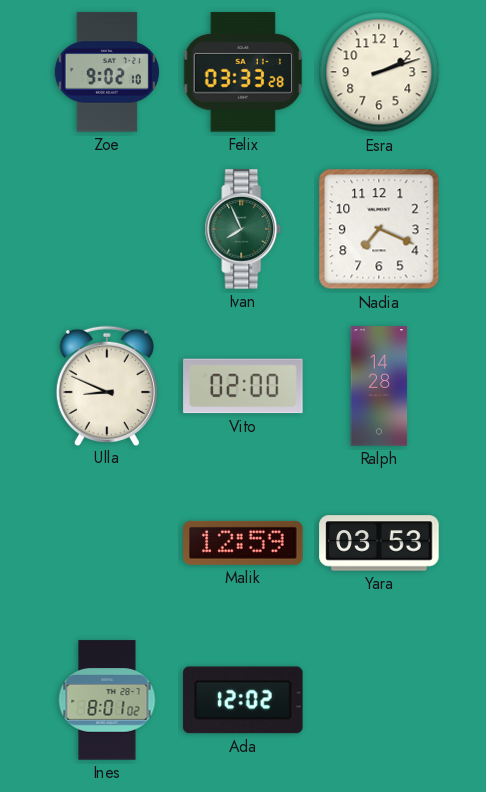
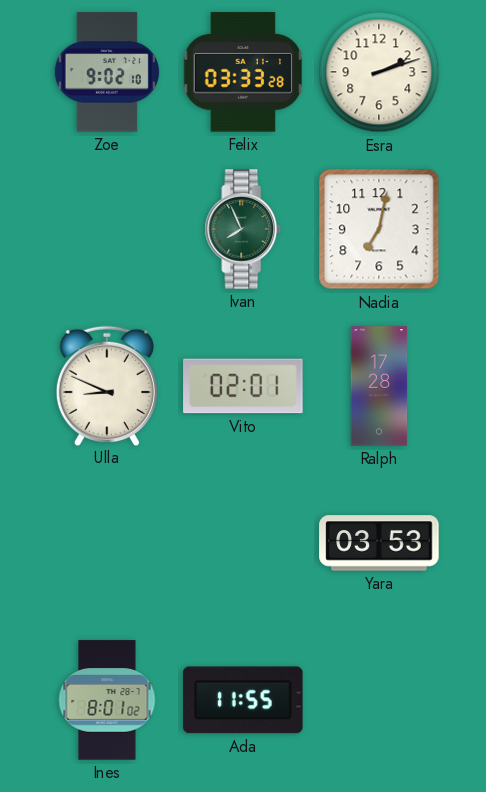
Nadia: 7:19 -> 7:02
Vito: 02:00 -> 02:01
Ralph: 14:28 -> 17:28
Malik: 12:59 -> none
Ada: 12:02 -> 11:55
